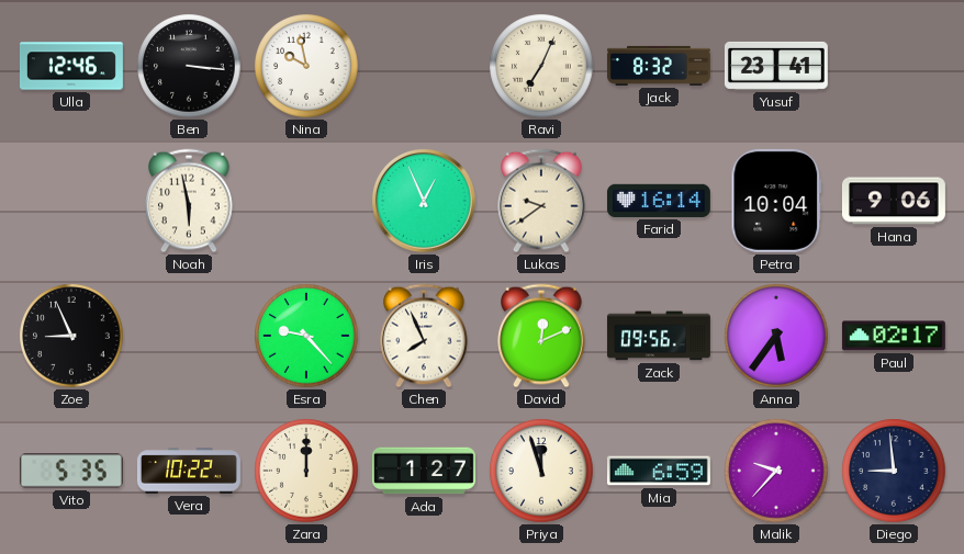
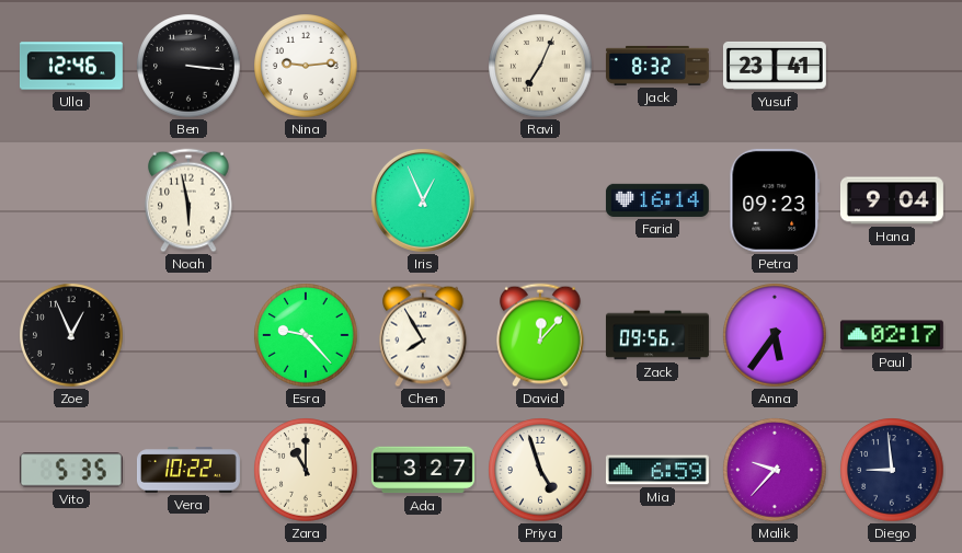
Nina: 9:58 -> 9:14
Lukas: 9:39 -> none
Petra: 10:04 -> 09:23
Hana: 9:06 -> 9:04
Zoe: 8:56 -> 12:56
Chen: 7:56 -> 7:55
David: 12:11 -> 12:07
Zara: 12:00 -> 11:00
Ada: 1:27 -> 3:27
Priya: 11:57 -> 4:57
